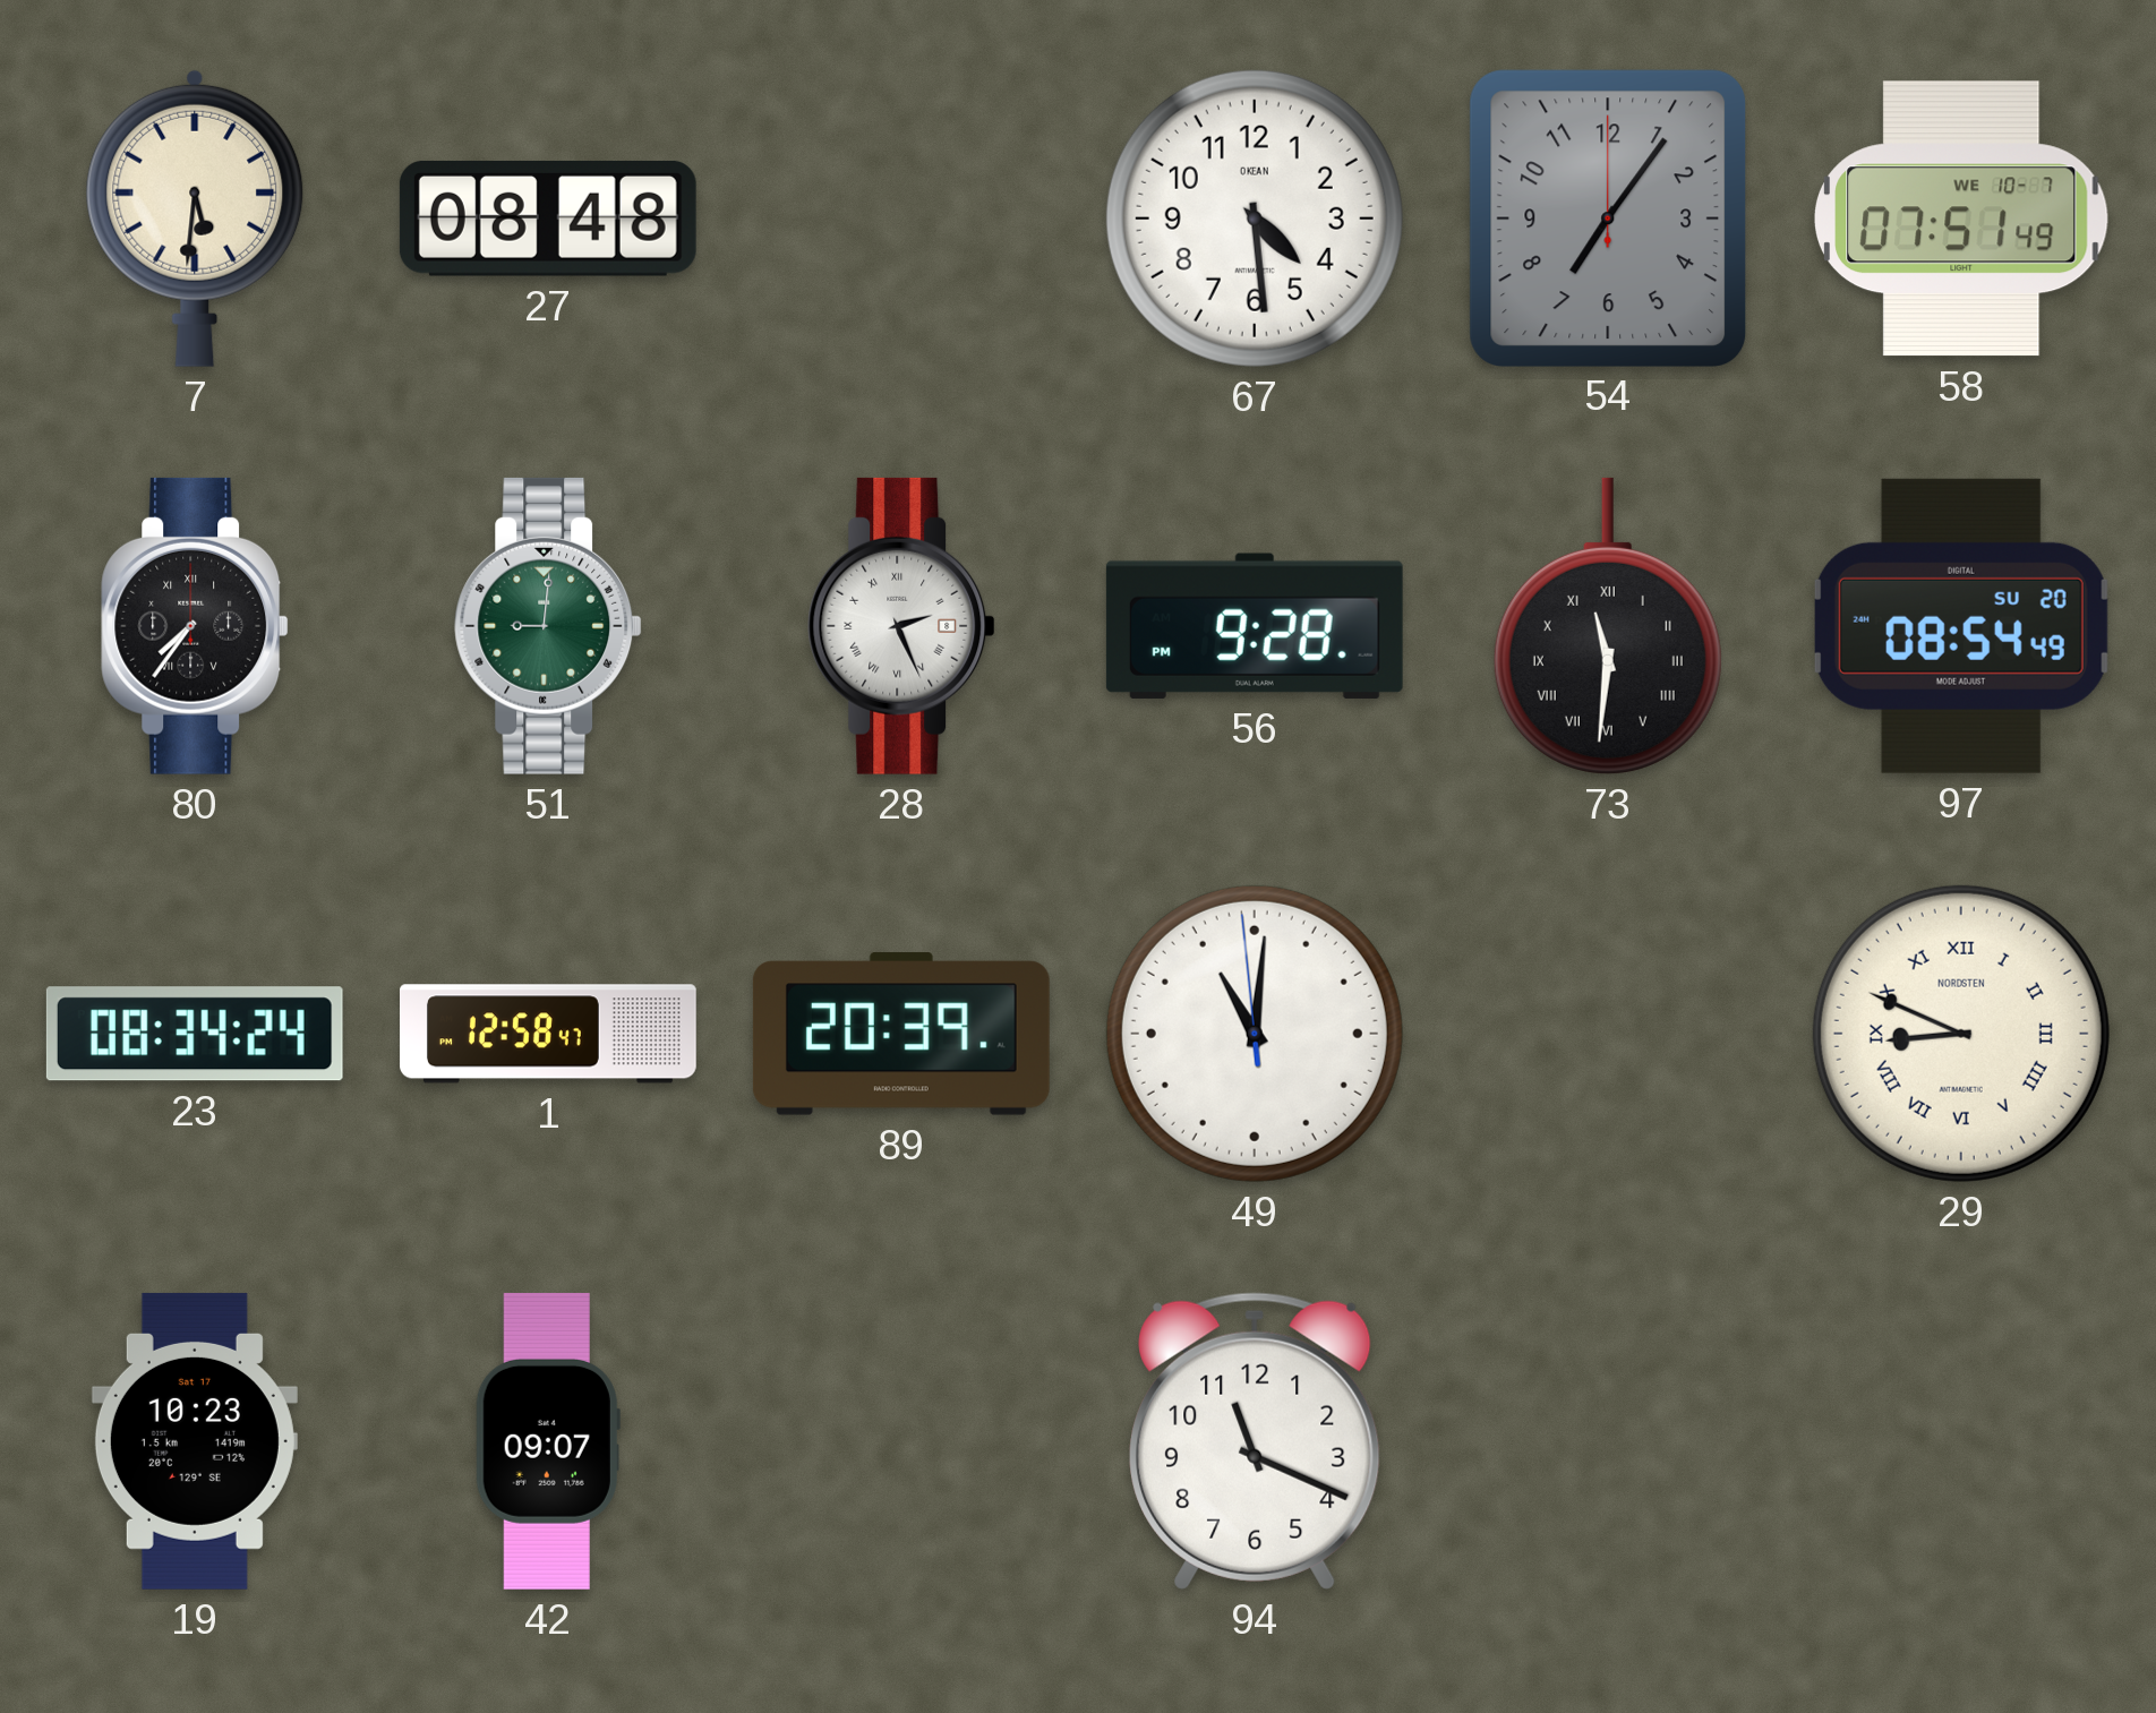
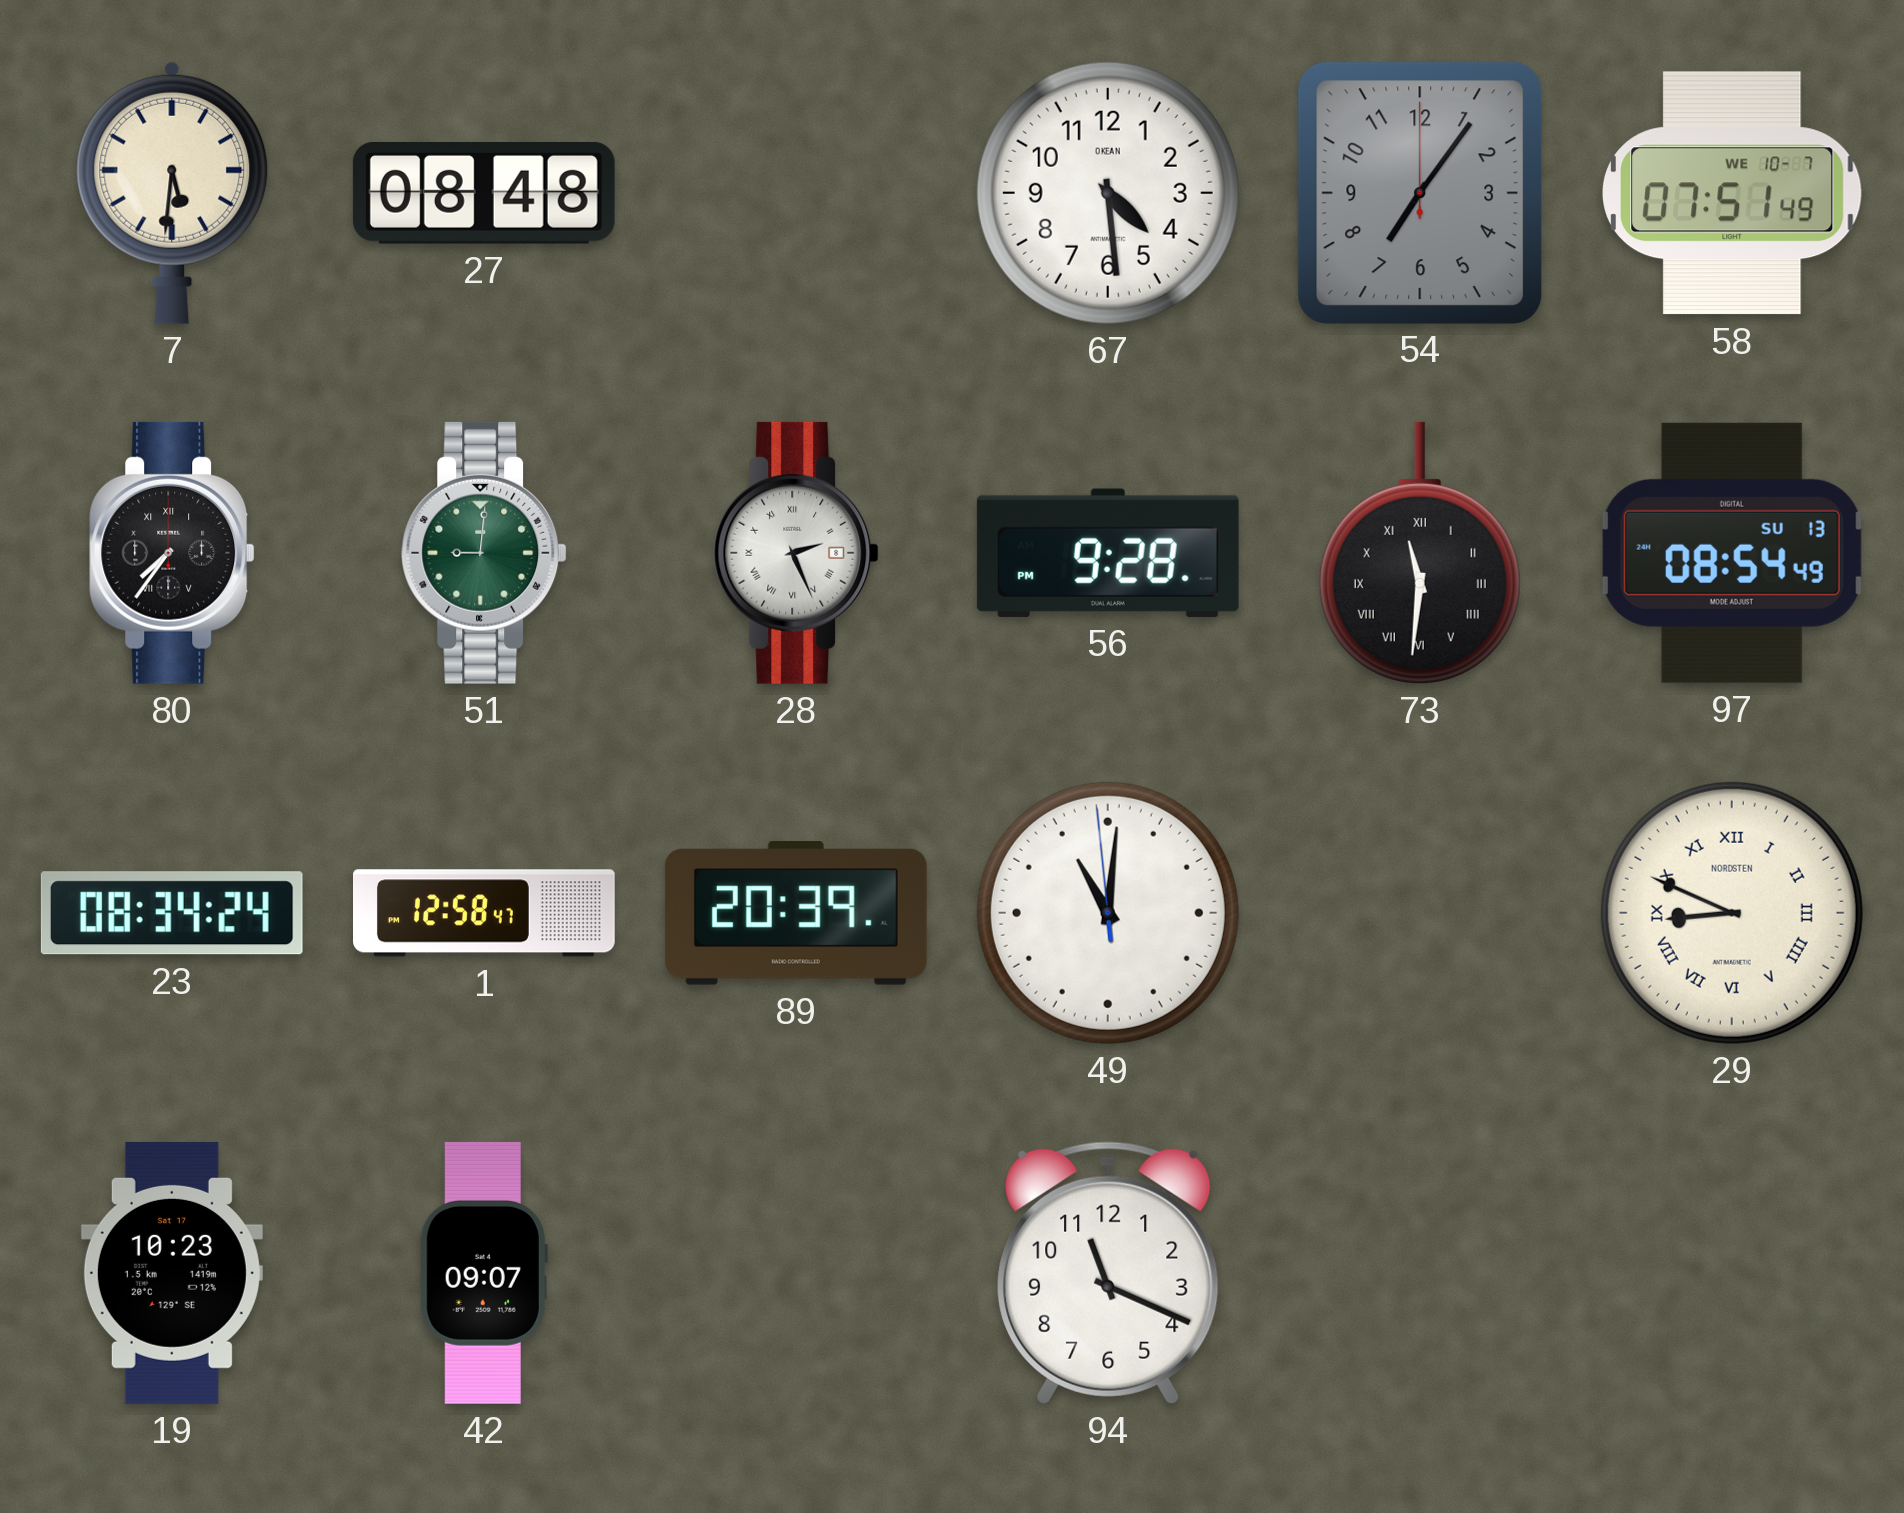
97 date: SU 20 -> SU 13
